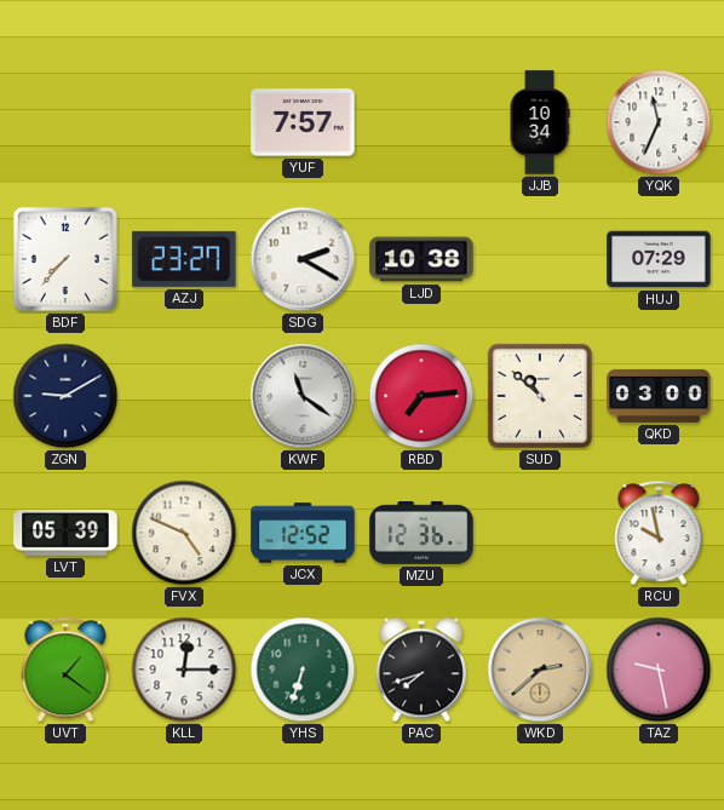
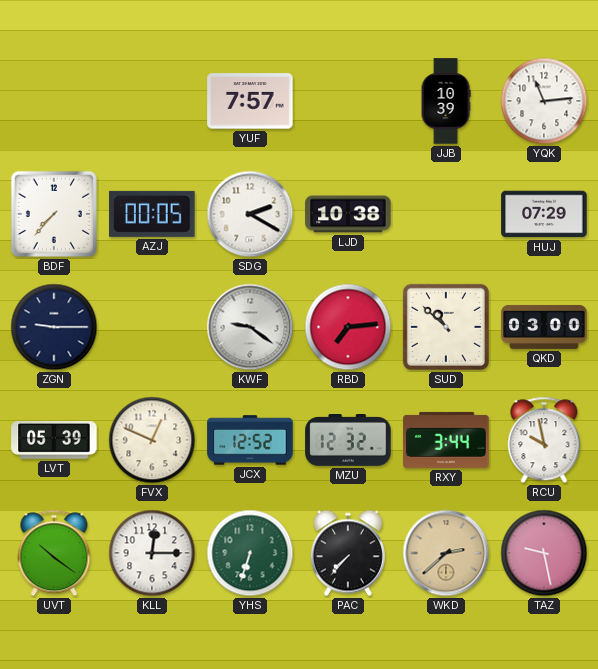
JJB: 10:34 -> 10:39
YQK: 11:34 -> 11:14
AZJ: 23:27 -> 00:05
ZGN: 9:10 -> 9:15
KWF: 11:21 -> 9:21
FVX: 4:49 -> 12:49
MZU: 12:36 -> 12:32
RXY: none -> 3:44
UVT: 1:21 -> 10:21
PAC: 7:42 -> 7:37
